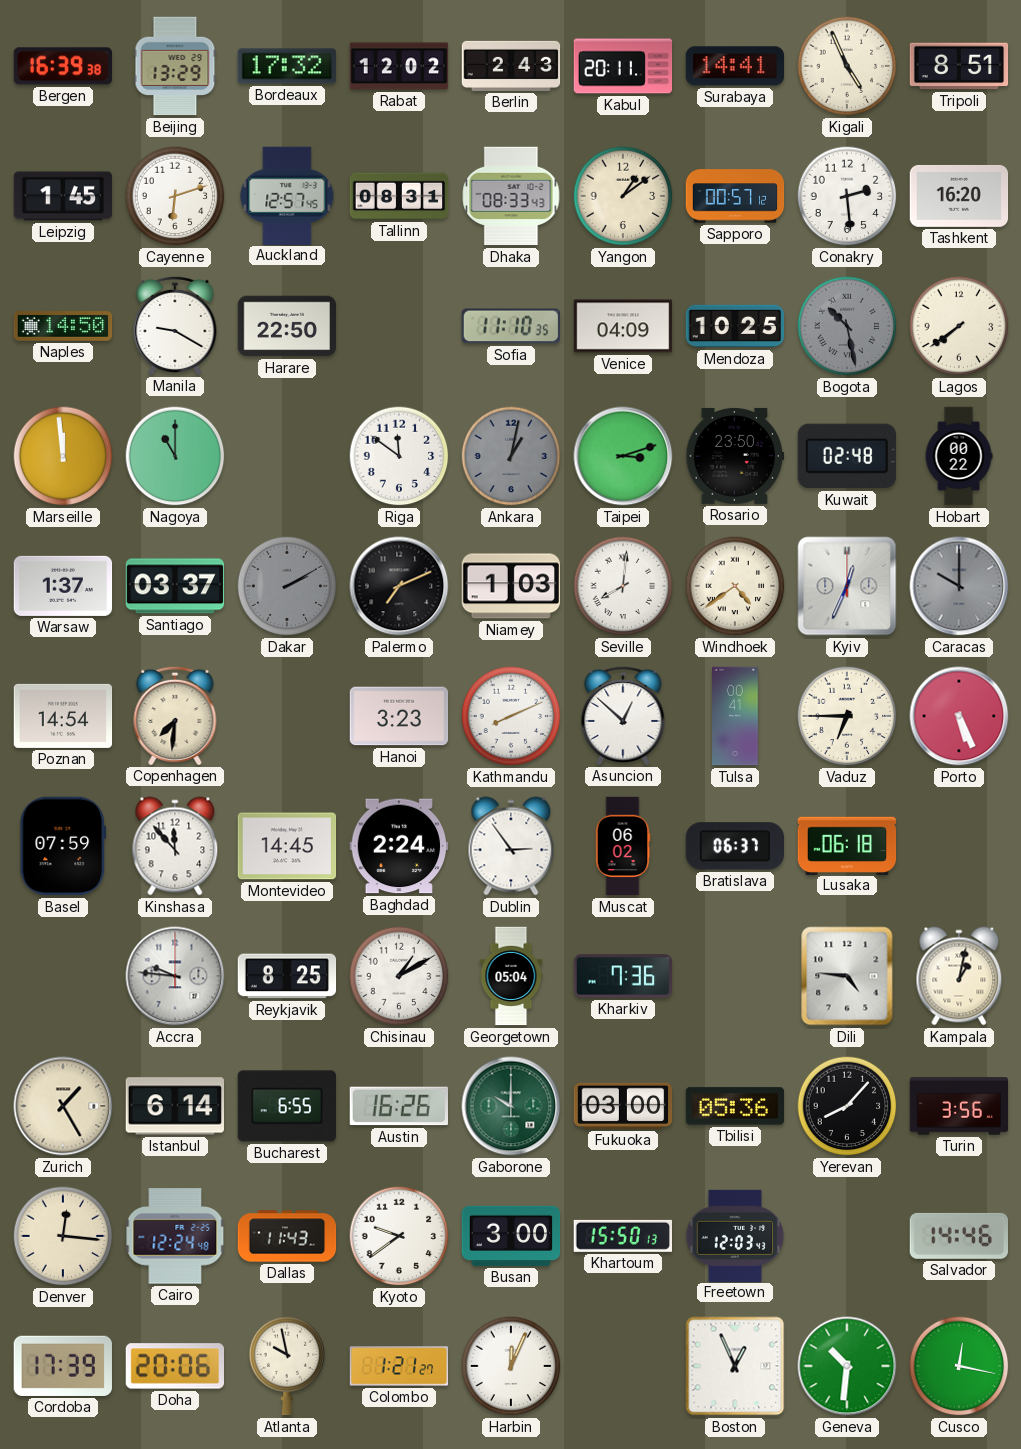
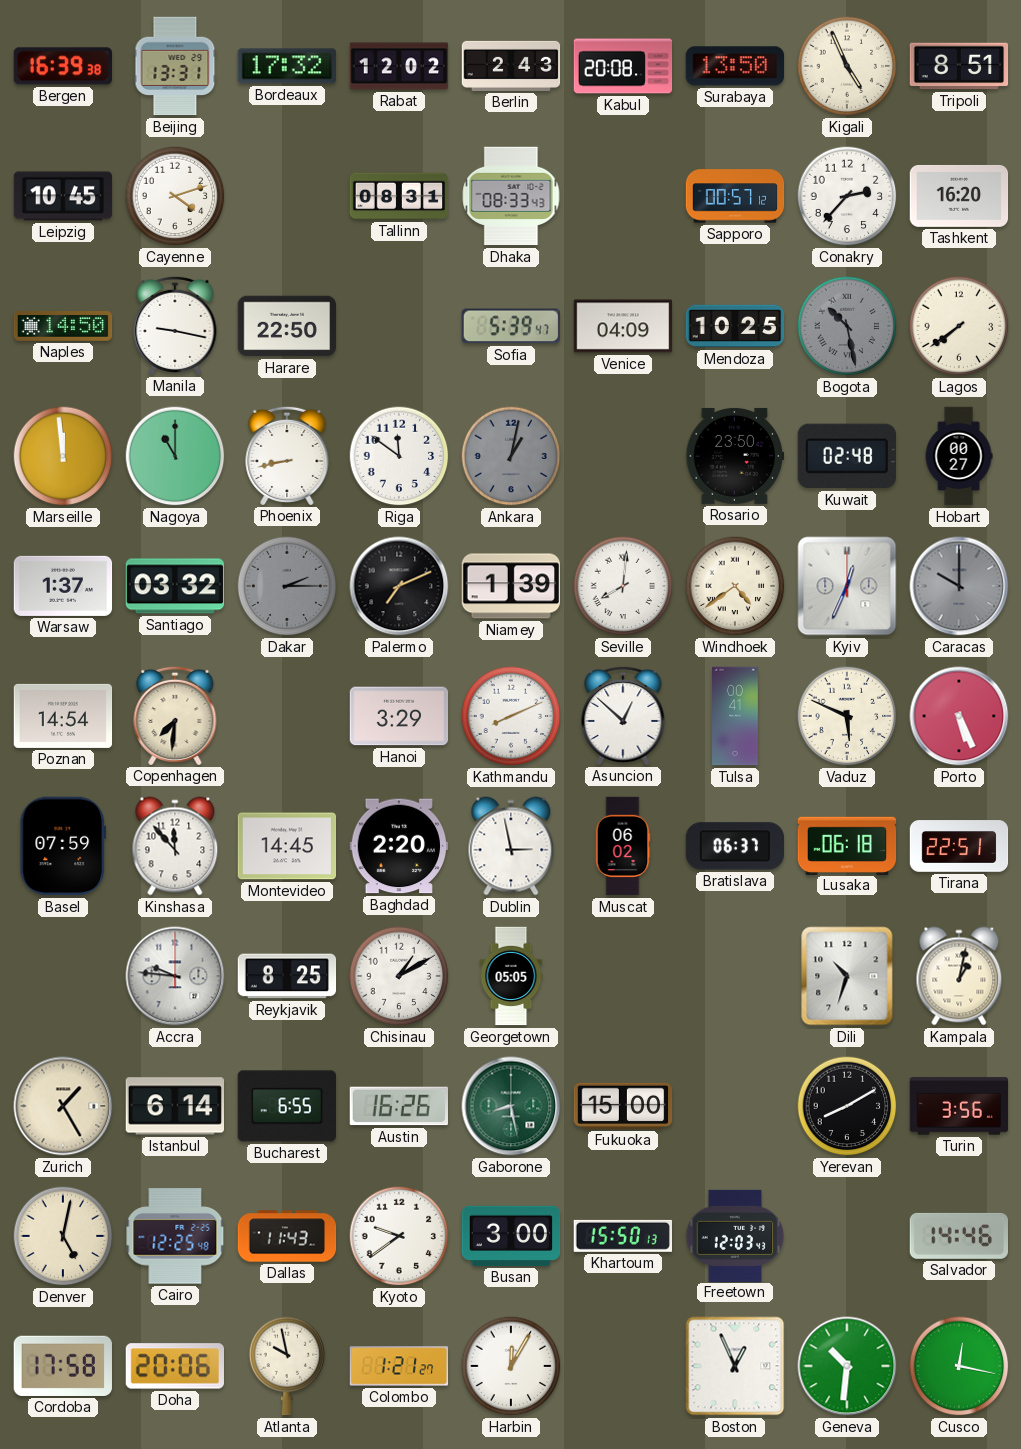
Beijing: 13:29 -> 13:31
Kabul: 20:11 -> 20:08
Surabaya: 14:41 -> 13:50
Leipzig: 1:45 -> 10:45
Cayenne: 6:12 -> 4:12
Auckland: 12:57 -> none
Yangon: 1:09 -> none
Conakry: 2:29 -> 2:37
Manila: 9:20 -> 9:17
Sofia: 11:10 -> 5:39
Phoenix: none -> 8:43
Taipei: 3:12 -> none
Hobart: 00:22 -> 00:27
Santiago: 03:37 -> 03:32
Dakar: 2:10 -> 2:15
Niamey: 1:03 -> 1:39
Hanoi: 3:23 -> 3:29
Vaduz: 6:45 -> 5:49
Baghdad: 2:24 -> 2:20
Dublin: 2:54 -> 2:58
Tirana: none -> 22:51
Georgetown: 05:04 -> 05:05
Kharkiv: 7:36 -> none
Dili: 4:46 -> 10:33
Gaborone: 10:00 -> 8:28
Fukuoka: 03:00 -> 15:00
Tbilisi: 05:36 -> none
Yerevan: 8:07 -> 8:10
Denver: 12:16 -> 5:02
Cairo: 12:24 -> 12:25
Cordoba: 17:39 -> 17:58
Harbin: 12:04 -> 12:05
